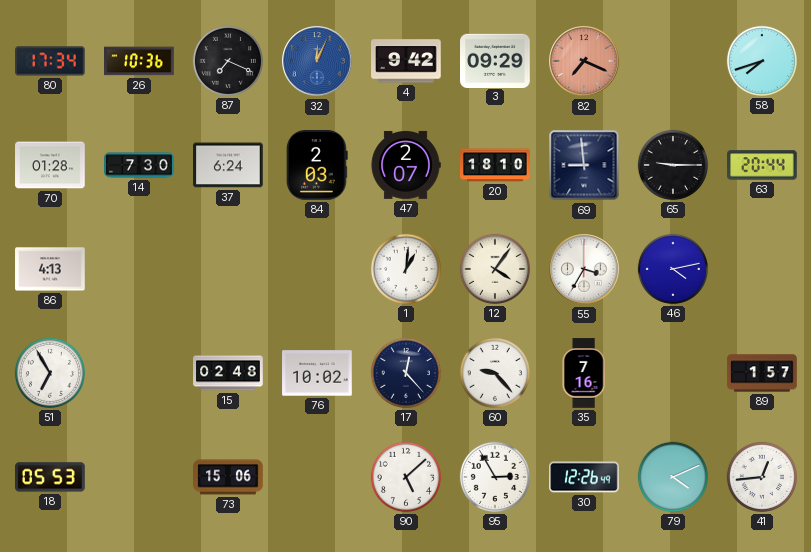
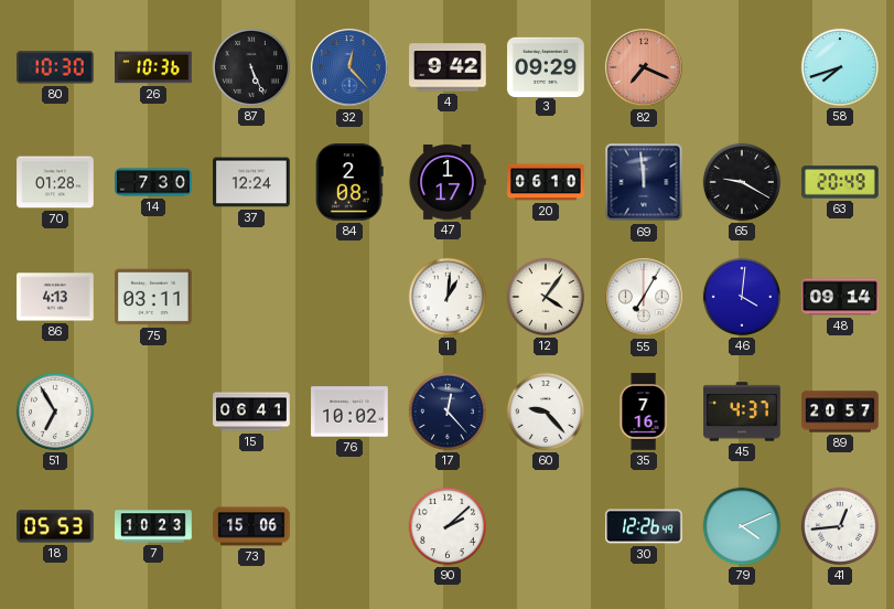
80: 17:34 -> 10:30
87: 7:19 -> 5:26
32: 12:04 -> 12:23
37: 6:24 -> 12:24
84: 2:03 -> 2:08
47: 2:07 -> 1:17
20: 18:10 -> 06:10
69: 8:59 -> 11:59
65: 9:15 -> 9:20
63: 20:44 -> 20:49
75: none -> 03:11
55: 3:35 -> 7:05
46: 4:13 -> 4:01
48: none -> 09:14
15: 02:48 -> 06:41
45: none -> 4:37
89: 1:57 -> 20:57
7: none -> 10:23
90: 5:08 -> 2:08
95: 2:55 -> none
